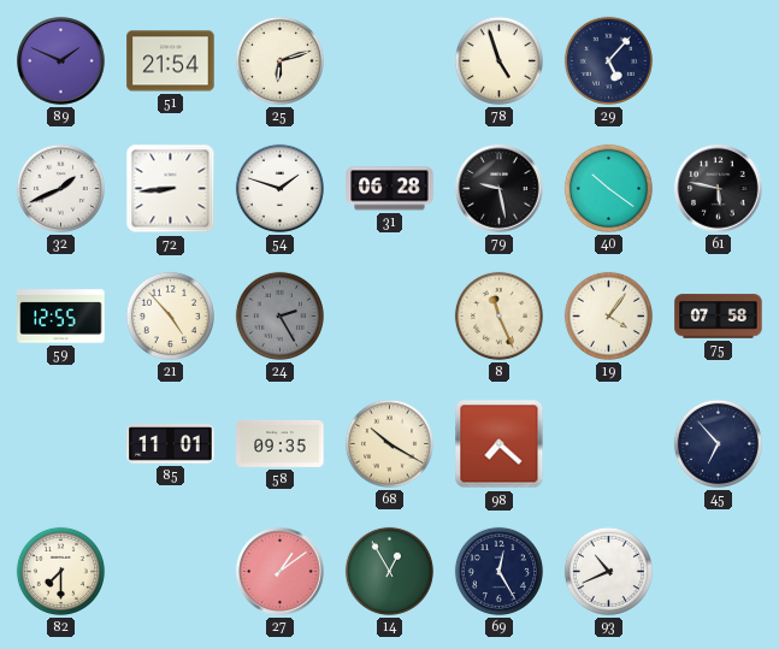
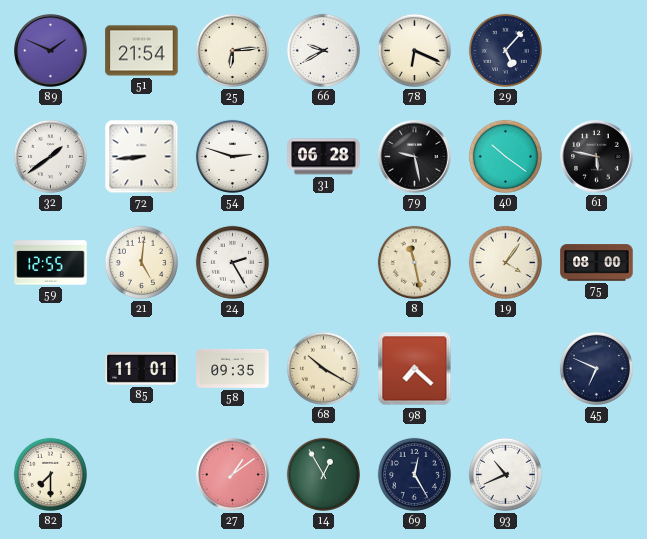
25: 6:12 -> 6:14
66: none -> 9:40
78: 4:57 -> 6:19
32: 1:41 -> 1:39
54: 1:48 -> 2:48
21: 4:53 -> 5:01
24 dial: grey -> white
8: 11:26 -> 11:28
75: 07:58 -> 08:00
45: 6:53 -> 6:49
